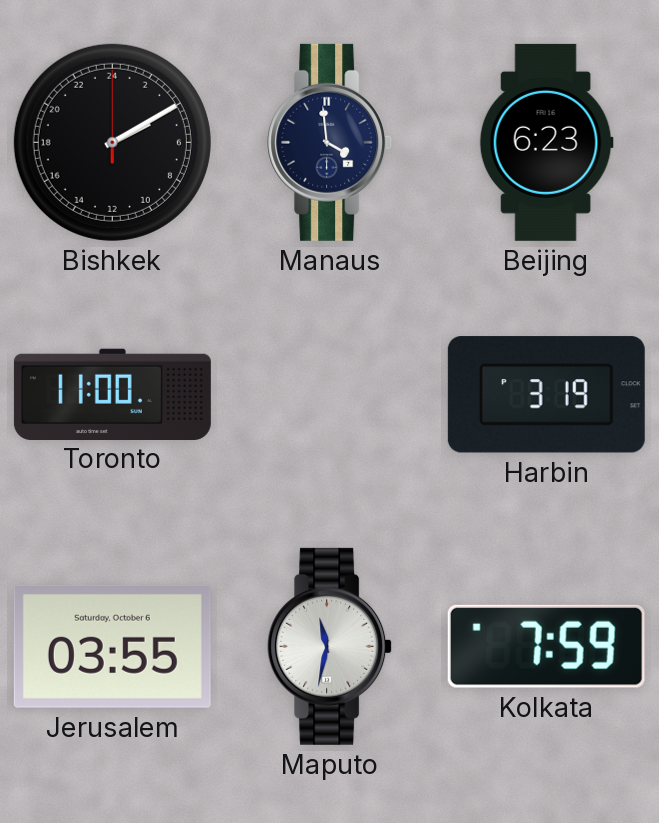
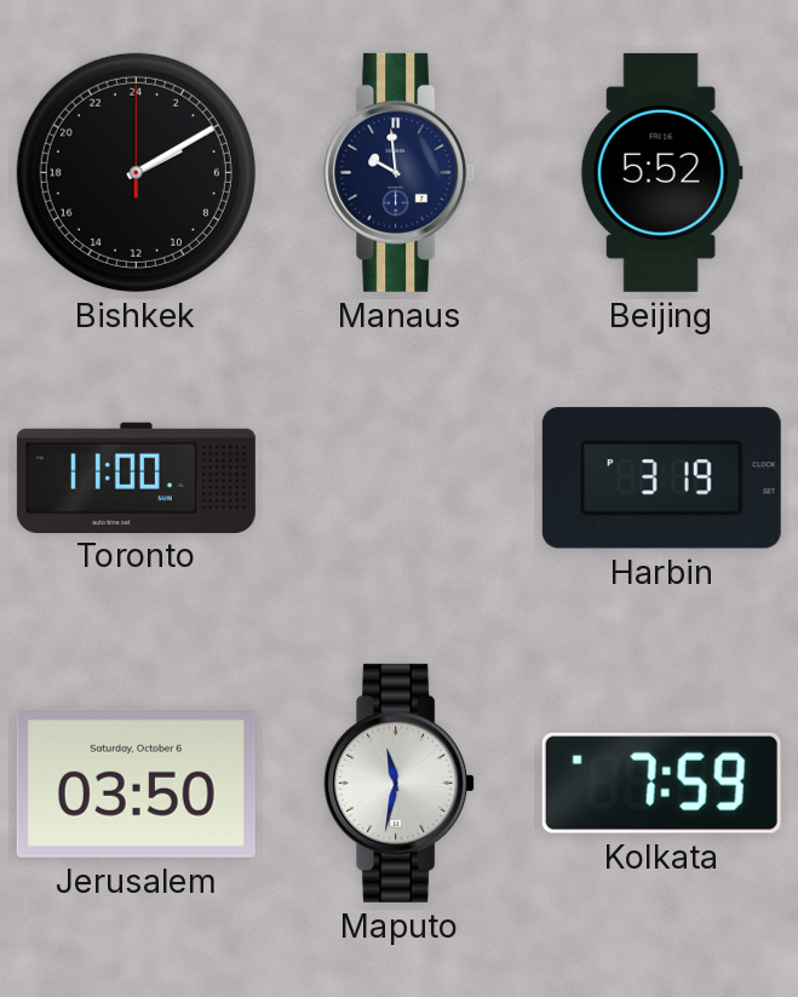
Manaus: 3:59 -> 9:59
Beijing: 6:23 -> 5:52
Jerusalem: 03:55 -> 03:50
